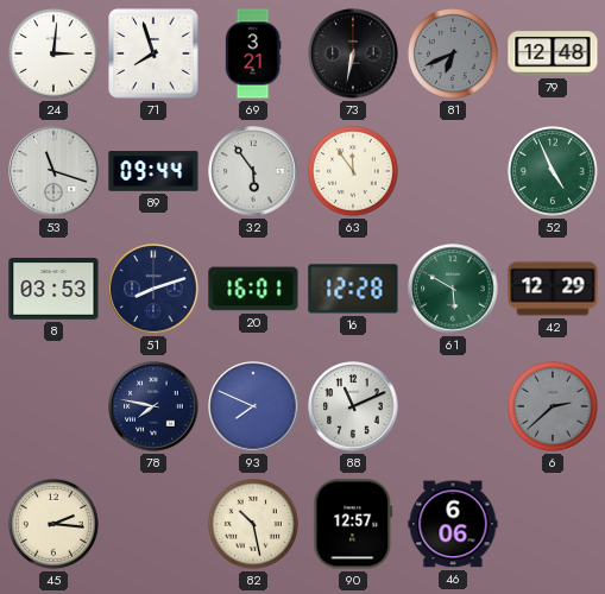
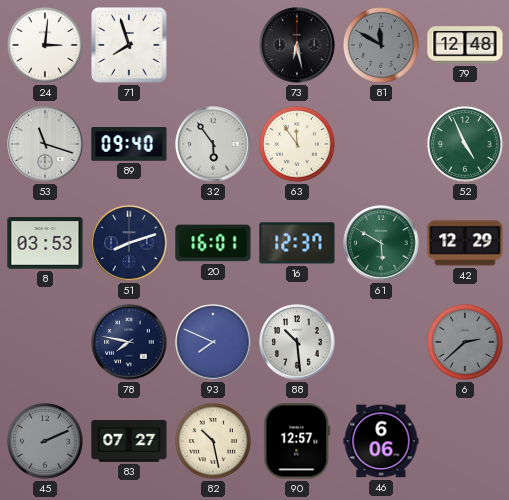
69: 3:21 -> none
73: 6:32 -> 6:28
81: 6:41 -> 11:50
89: 09:44 -> 09:40
16: 12:28 -> 12:37
88: 11:11 -> 10:29
45: 2:16 -> 2:11
45 dial: cream -> grey
83: none -> 07:27
